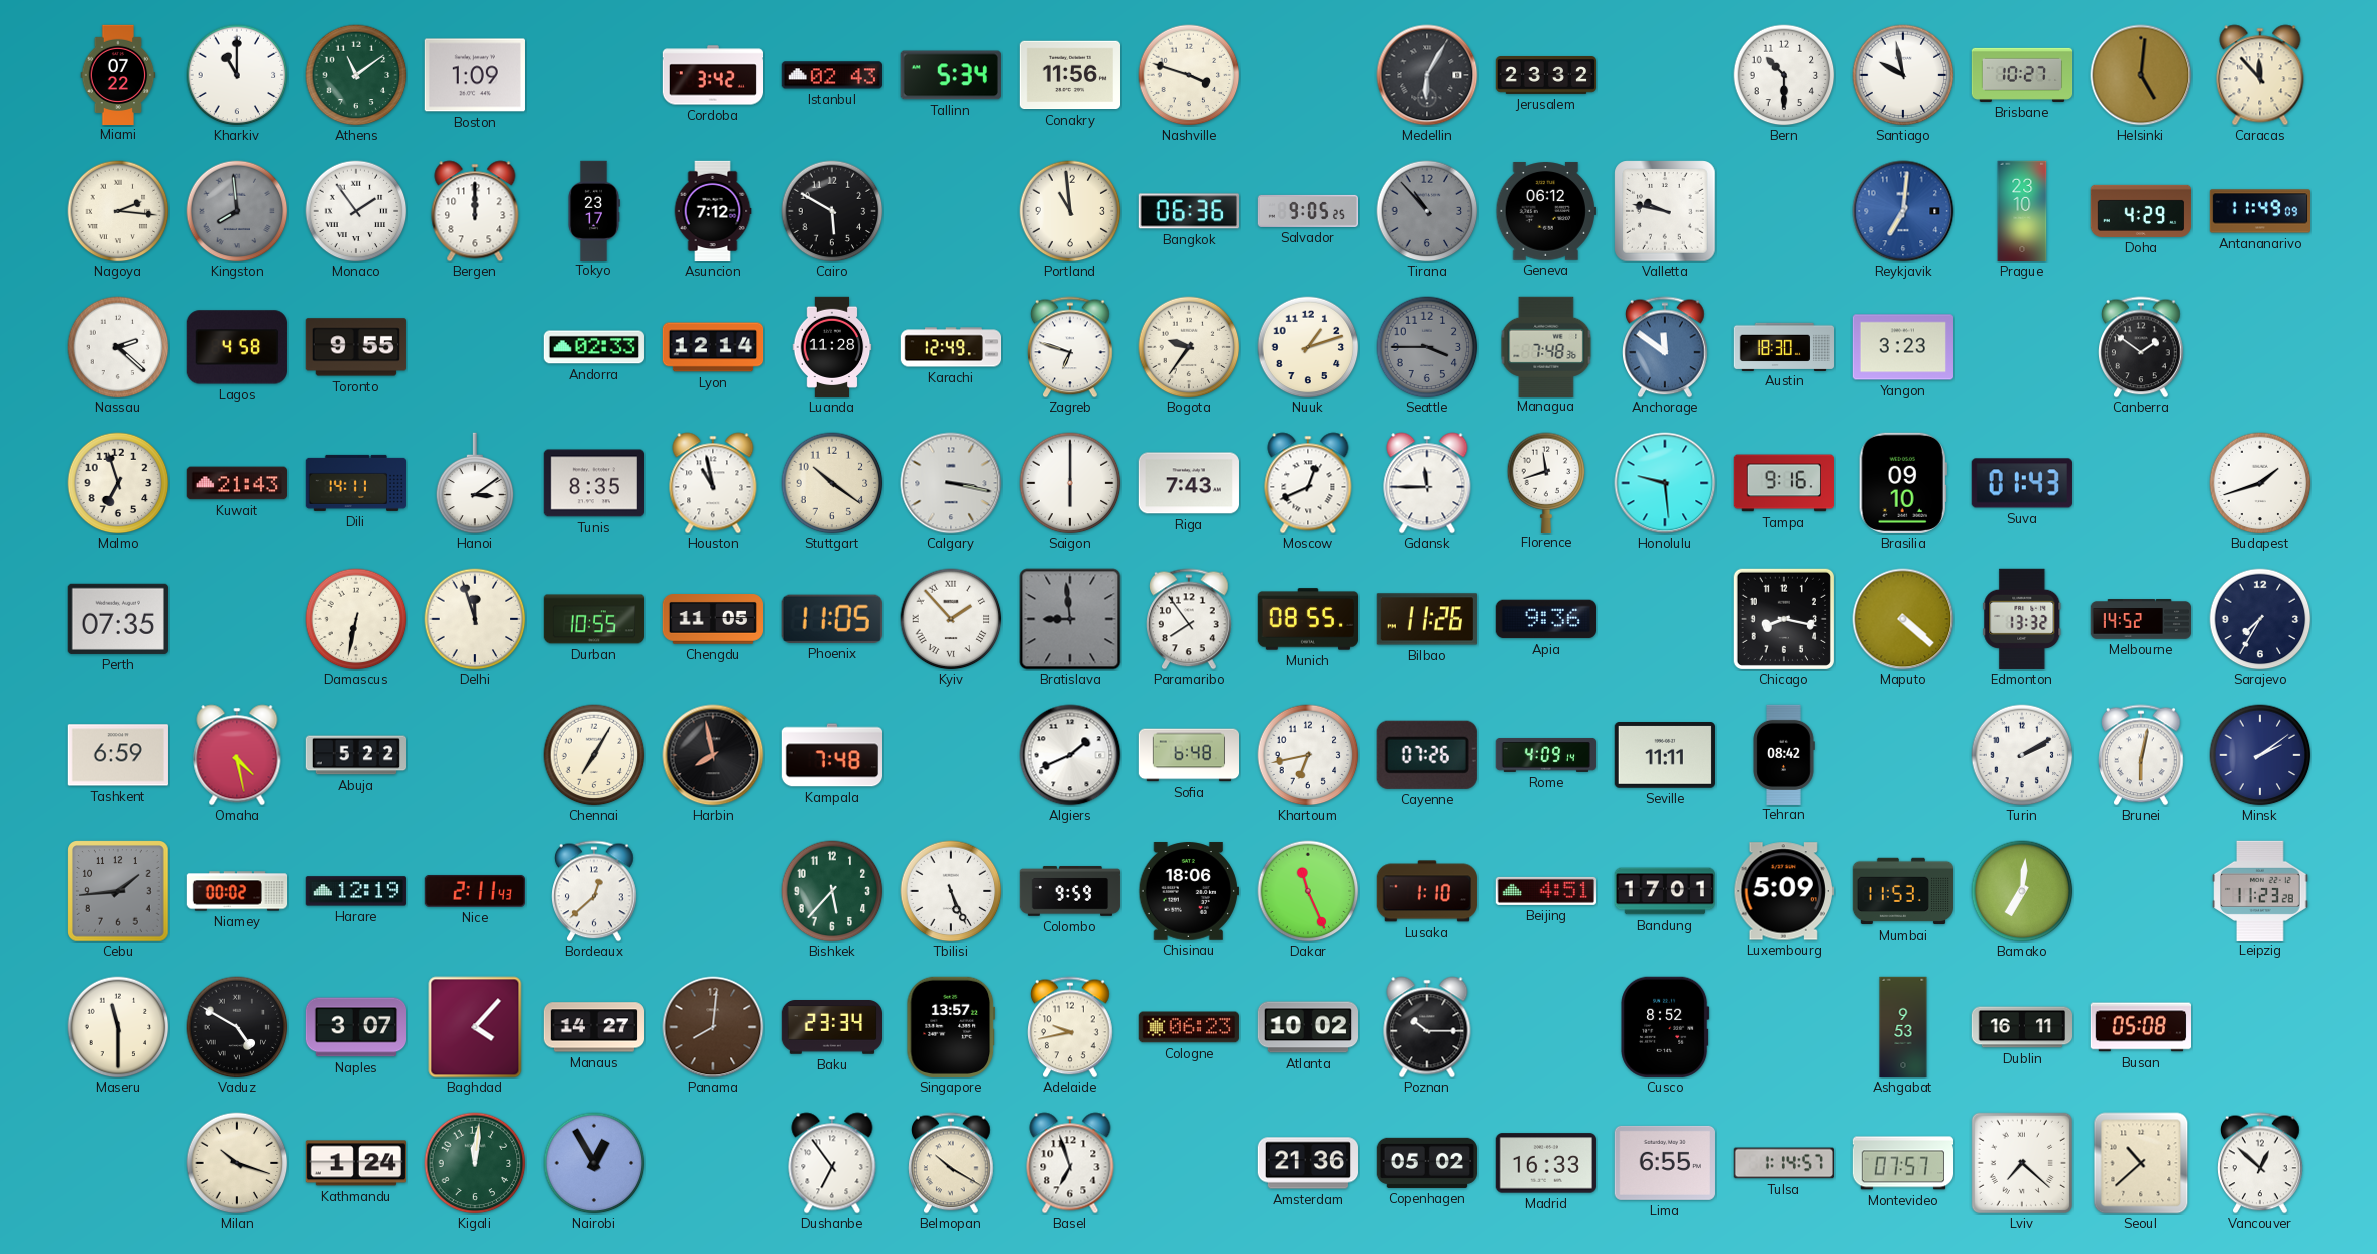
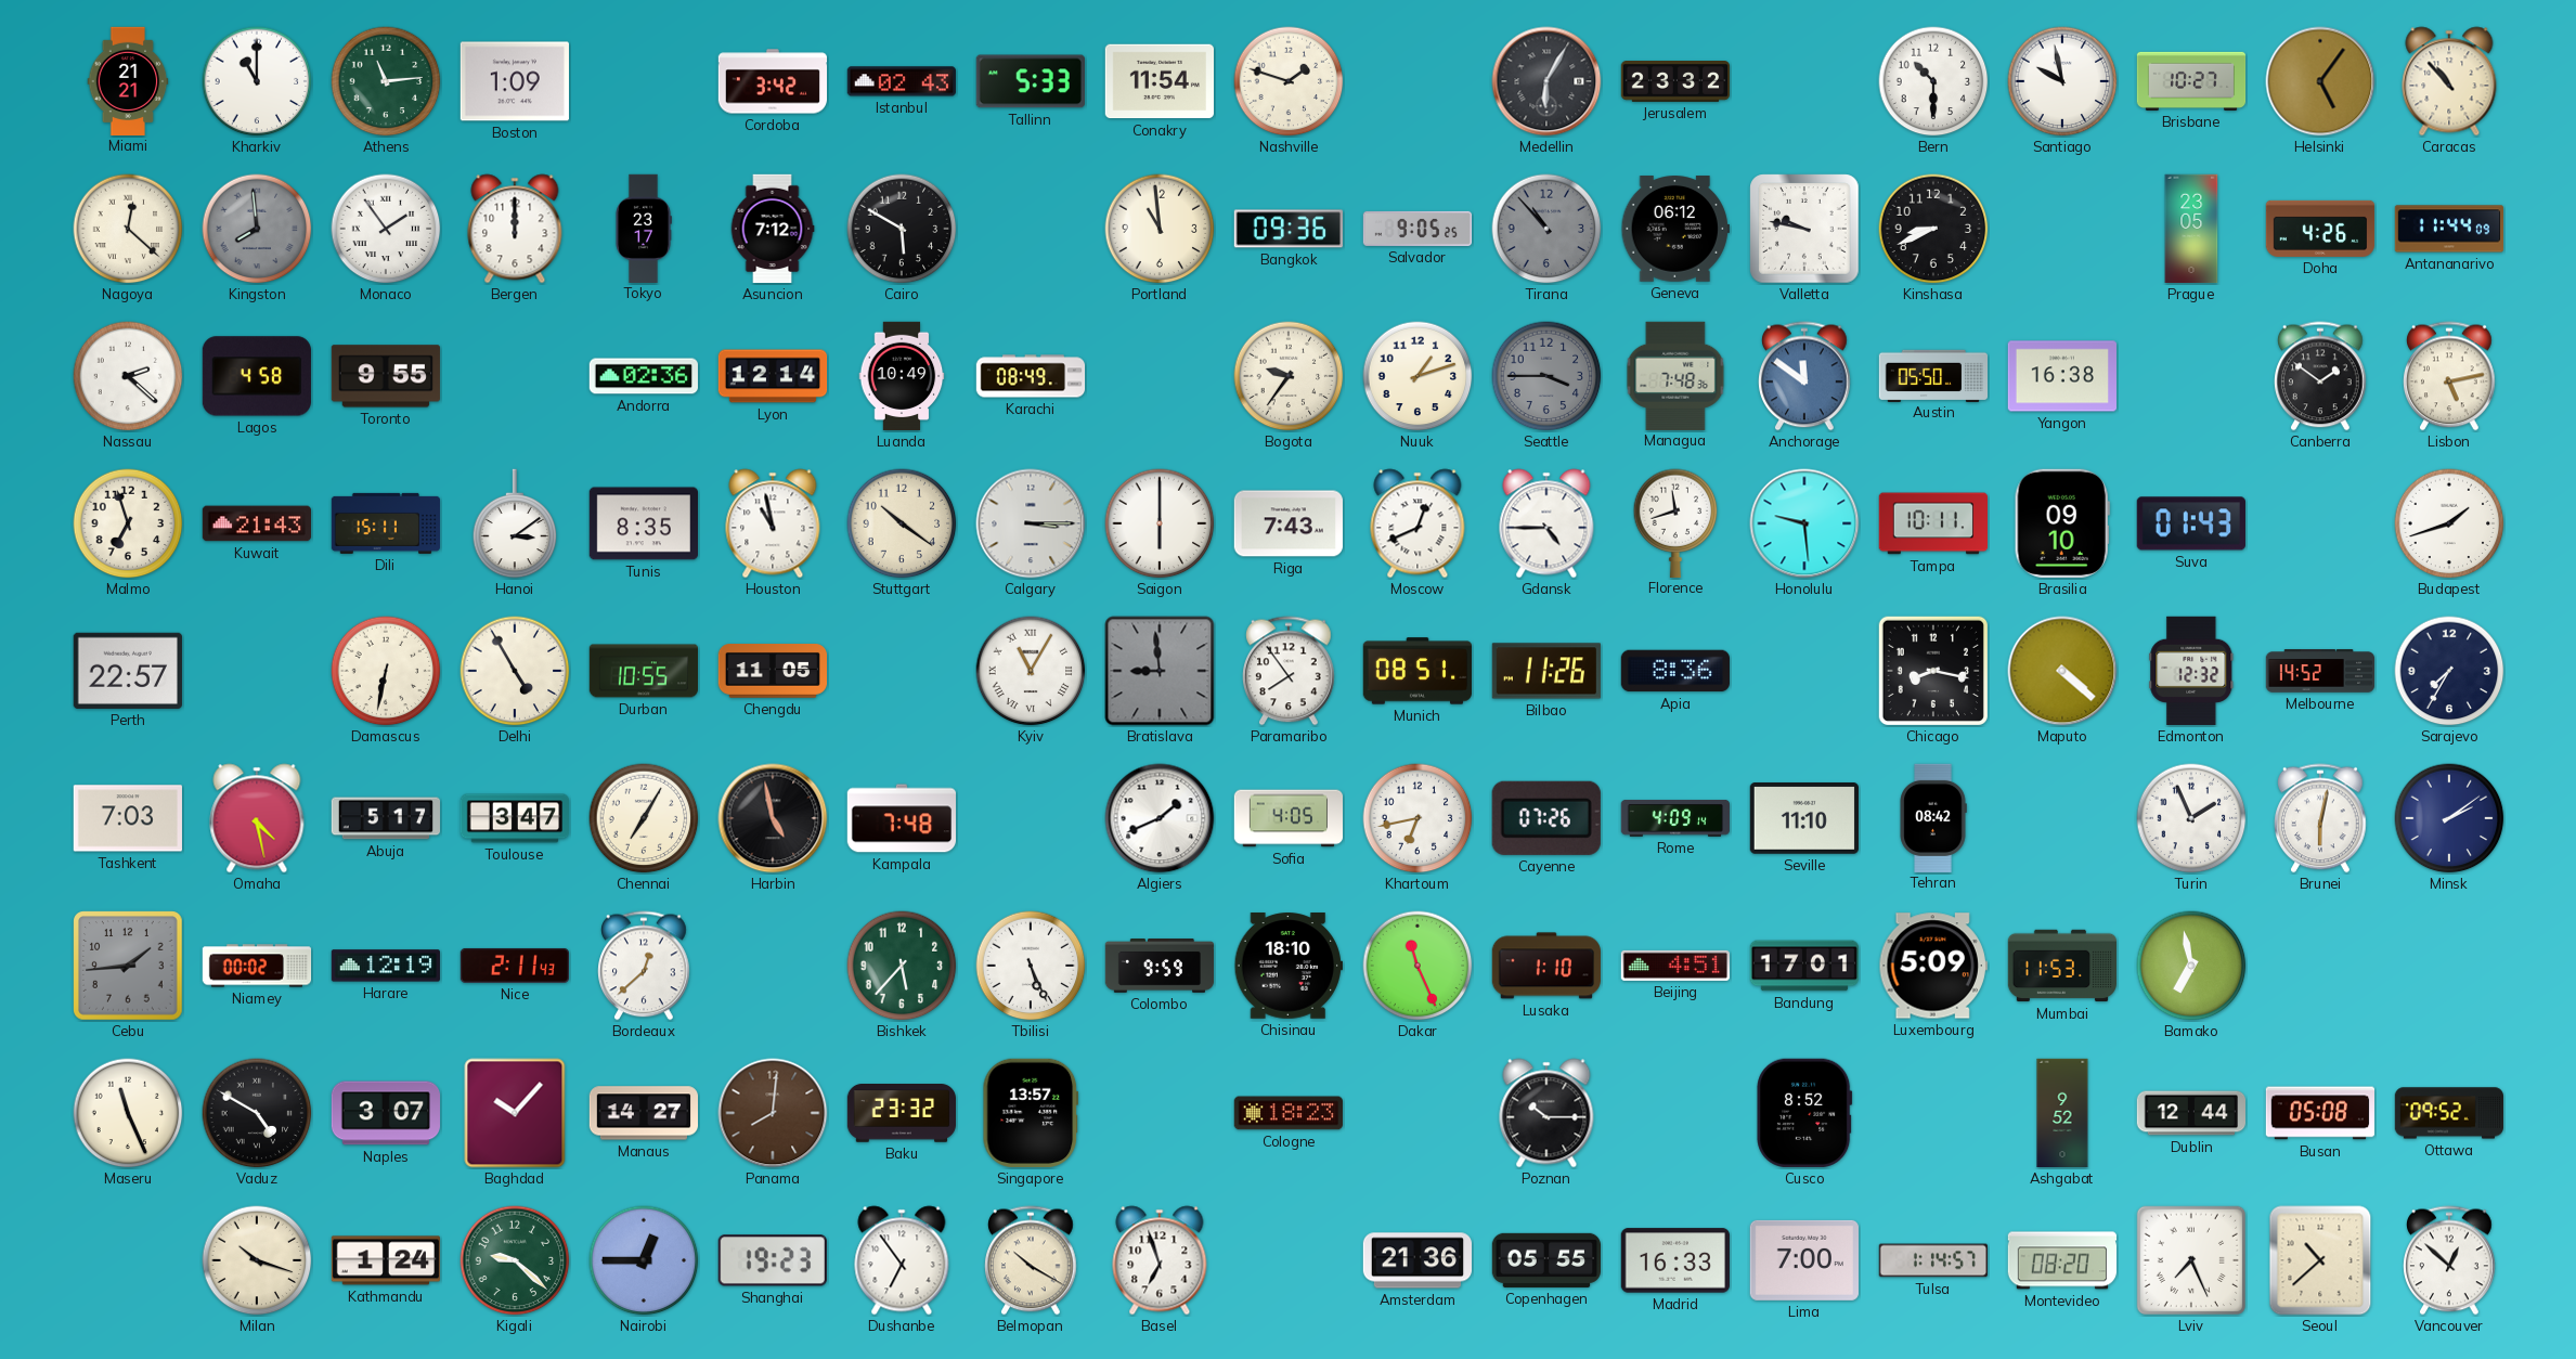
Miami: 07:22 -> 21:21
Athens: 11:09 -> 11:14
Tallinn: 5:34 -> 5:33
Conakry: 11:56 -> 11:54
Nashville: 3:48 -> 1:48
Helsinki: 5:01 -> 5:06
Caracas: 11:53 -> 10:53
Nagoya: 2:16 -> 12:22
Bangkok: 06:36 -> 09:36
Kinshasa: none -> 8:41
Reykjavik: 7:01 -> none
Prague: 23:10 -> 23:05
Doha: 4:29 -> 4:26
Antananarivo: 11:49 -> 11:44
Andorra: 02:33 -> 02:36
Luanda: 11:28 -> 10:49
Karachi: 12:49 -> 08:49
Zagreb: 6:48 -> none
Austin: 18:30 -> 05:50
Yangon: 3:23 -> 16:38
Lisbon: none -> 5:13
Dili: 14:11 -> 15:11
Calgary: 3:17 -> 3:15
Gdansk: 11:45 -> 4:45
Tampa: 9:16 -> 10:11
Perth: 07:35 -> 22:57
Delhi: 11:57 -> 4:55
Phoenix: 11:05 -> none
Kyiv: 1:53 -> 11:05
Munich: 08:55 -> 08:51
Apia: 9:36 -> 8:36
Edmonton: 13:32 -> 12:32
Tashkent: 6:59 -> 7:03
Abuja: 5:22 -> 5:17
Toulouse: none -> 3:47
Harbin: 7:58 -> 4:58
Sofia: 6:48 -> 4:05
Seville: 11:11 -> 11:10
Turin: 2:10 -> 1:56
Chisinau: 18:06 -> 18:10
Bamako: 7:01 -> 6:58
Leipzig: 11:23 -> none
Maseru: 11:30 -> 11:26
Baghdad: 4:07 -> 10:07
Baku: 23:34 -> 23:32
Adelaide: 9:43 -> none
Cologne: 06:23 -> 18:23
Atlanta: 10:02 -> none
Ashgabat: 9:53 -> 9:52
Dublin: 16:11 -> 12:44
Ottawa: none -> 09:52
Kigali: 12:01 -> 9:22
Nairobi: 12:55 -> 12:45
Shanghai: none -> 19:23
Copenhagen: 05:02 -> 05:55
Lima: 6:55 -> 7:00
Montevideo: 07:57 -> 08:20
Lviv: 7:22 -> 7:26
